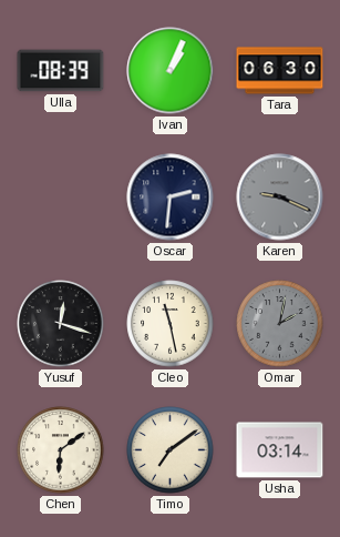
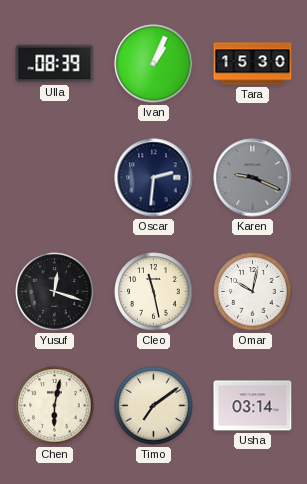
Tara: 06:30 -> 15:30
Omar: 2:02 -> 10:02
Omar dial: grey -> white
Chen: 6:09 -> 6:02
